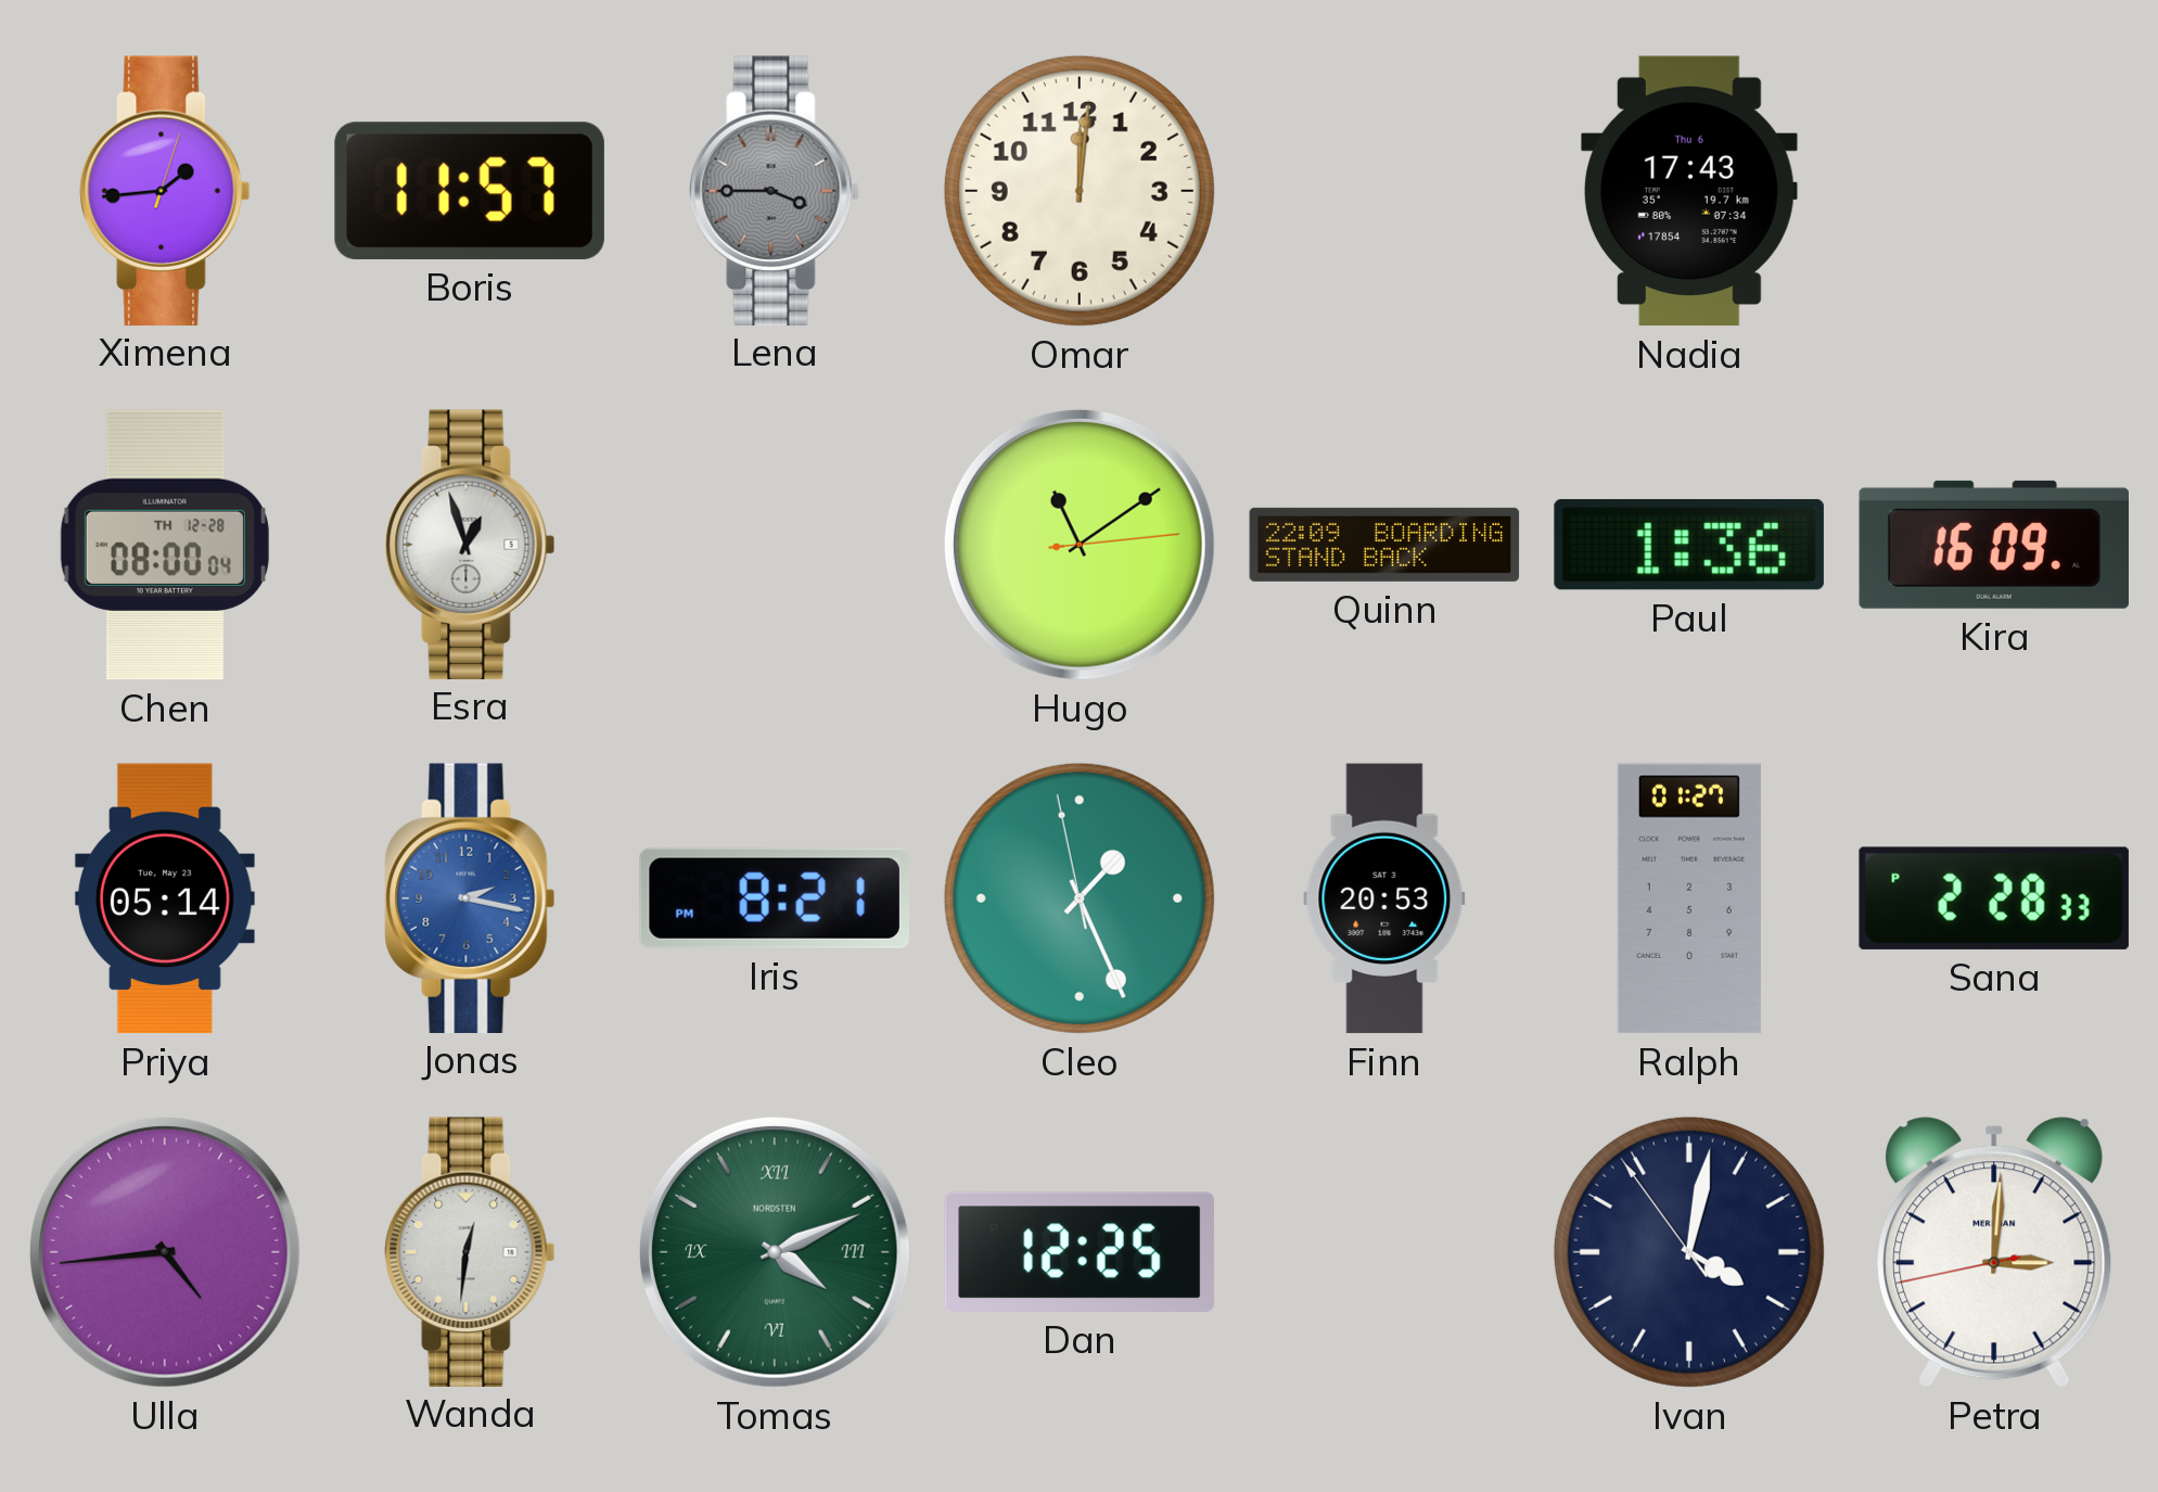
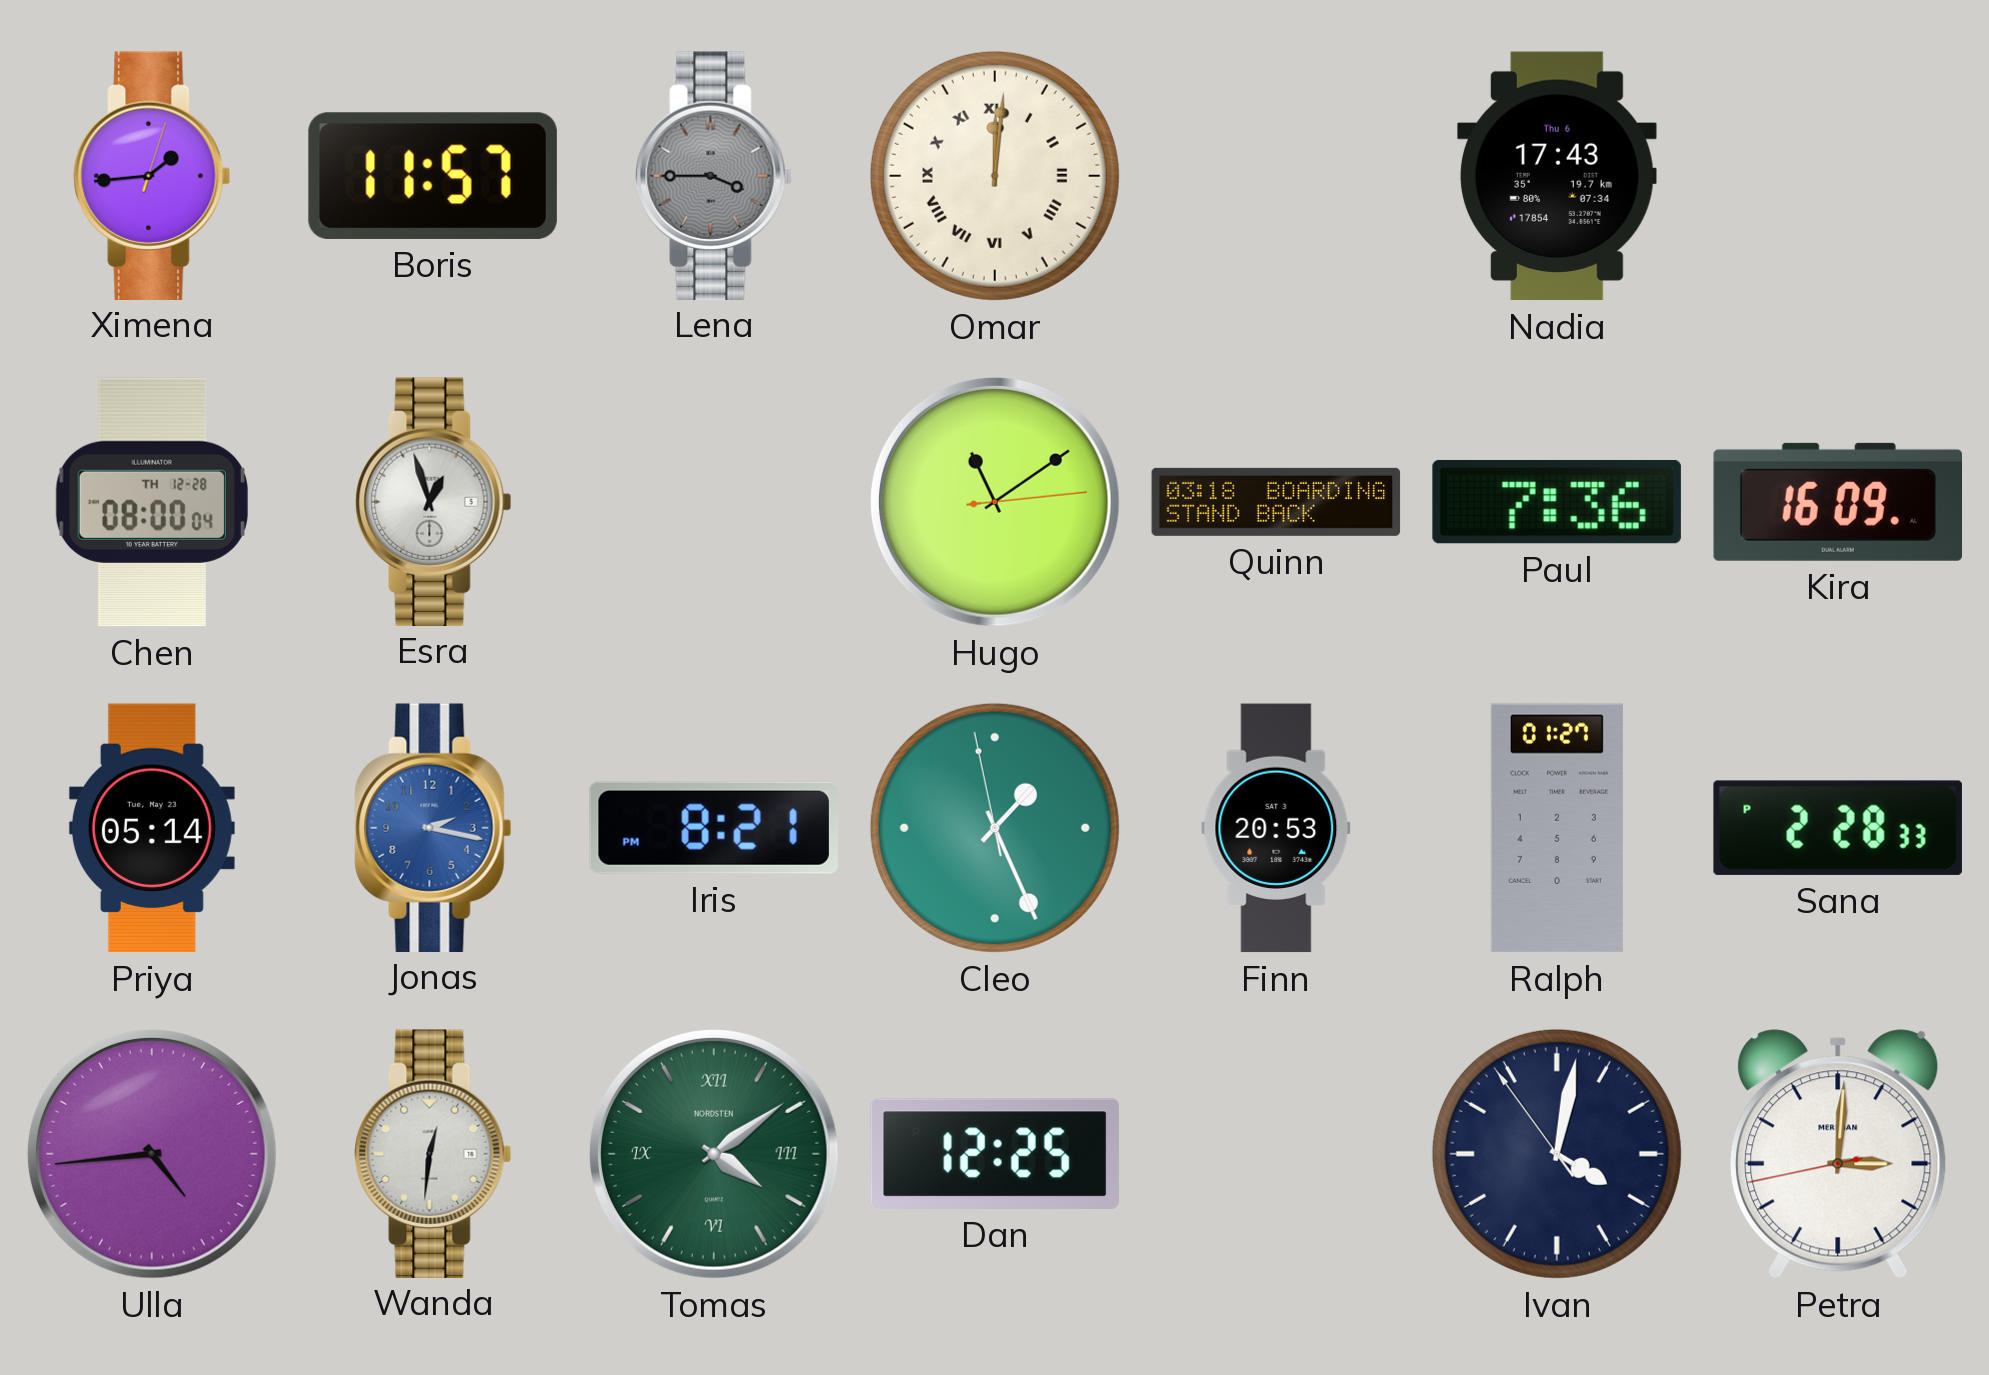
Omar numerals: Arabic -> Roman
Quinn: 22:09 -> 03:18
Paul: 1:36 -> 7:36
Tomas: 4:11 -> 4:09
